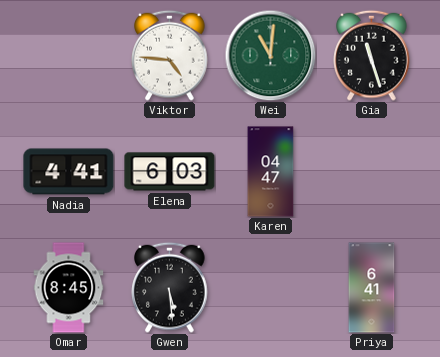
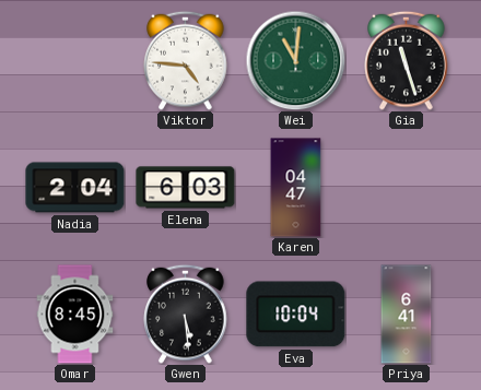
Nadia: 4:41 -> 2:04
Eva: none -> 10:04
